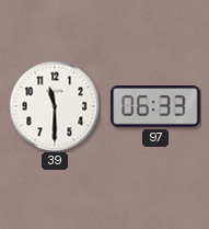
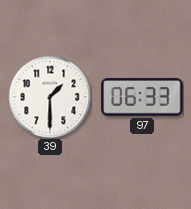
39: 11:30 -> 1:30
